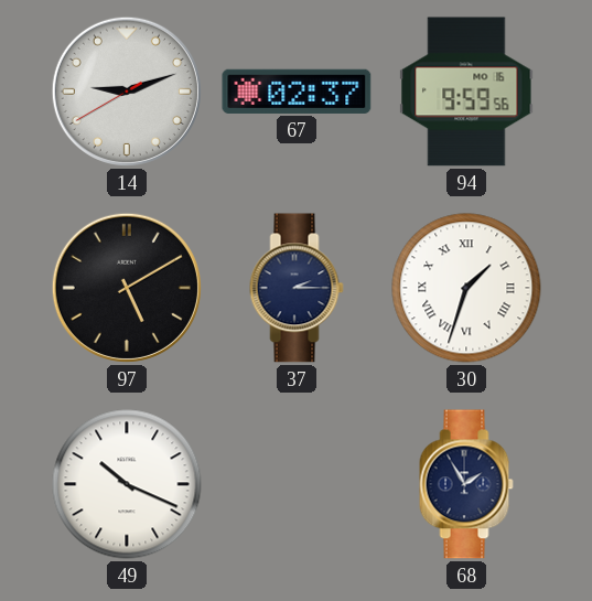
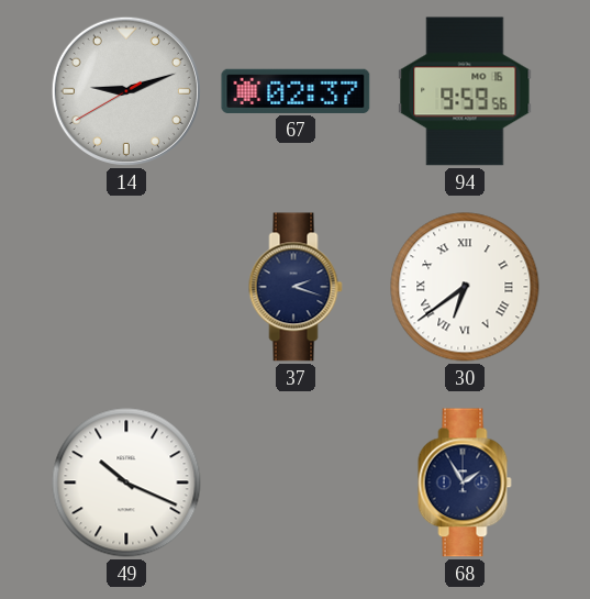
97: 5:10 -> none
37: 2:15 -> 2:18
30: 1:33 -> 6:39
